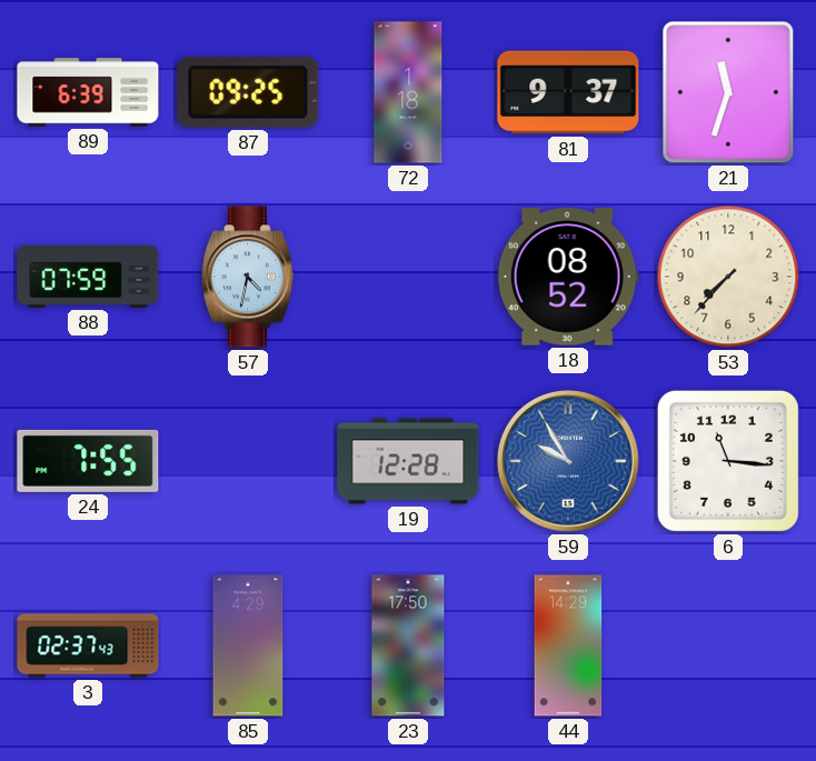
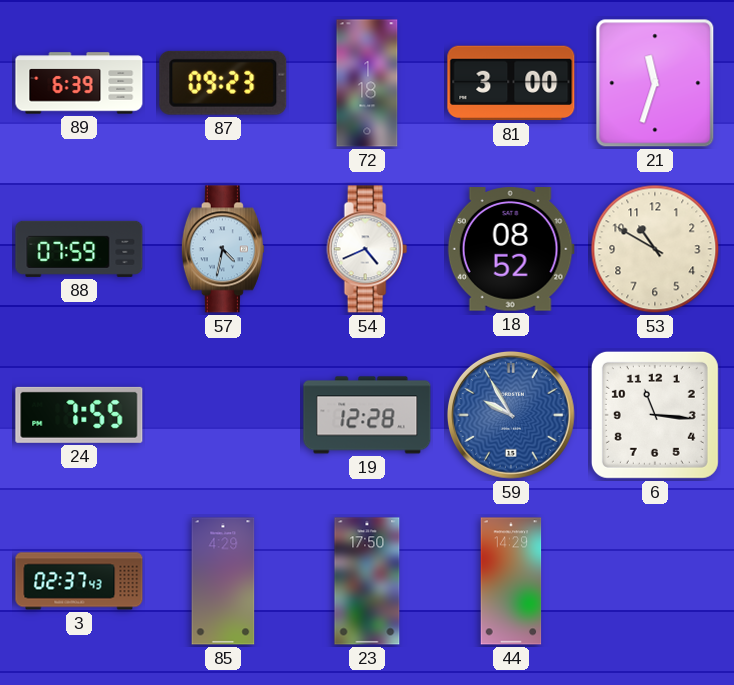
87: 09:25 -> 09:23
81: 9:37 -> 3:00
54: none -> 4:41
53: 7:37 -> 10:50
